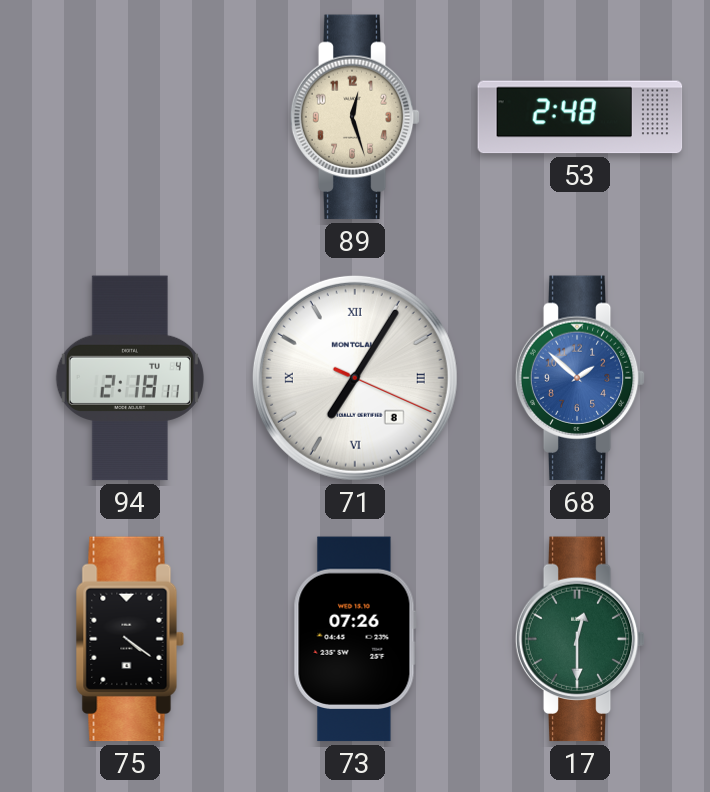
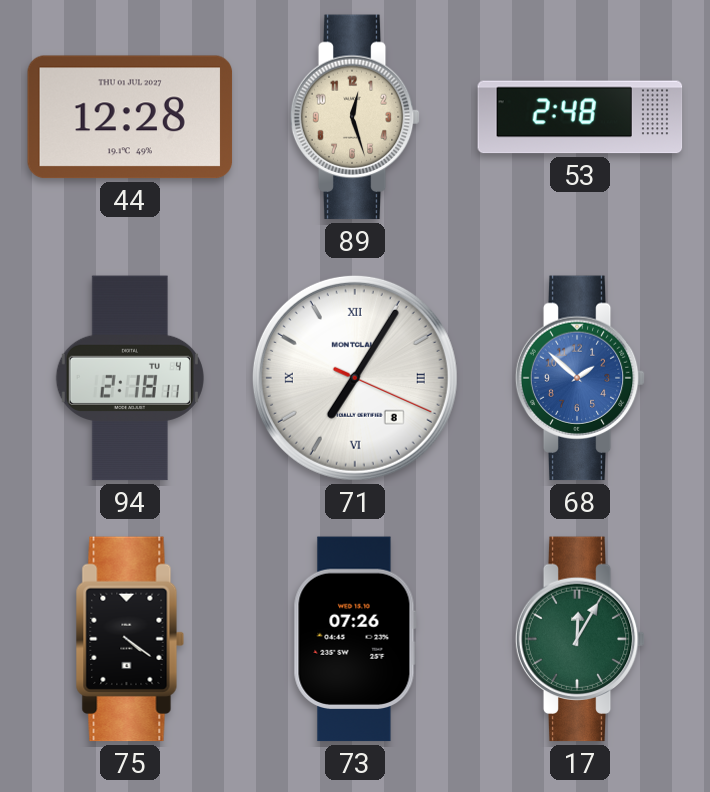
44: none -> 12:28
17: 12:30 -> 12:05
